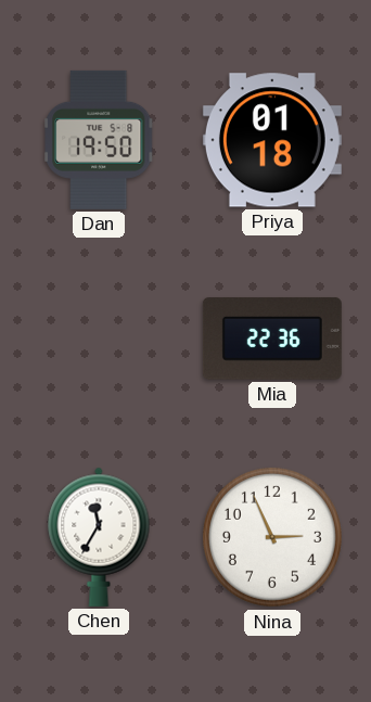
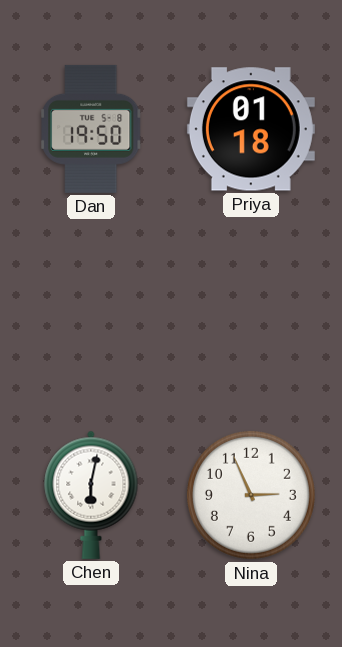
Mia: 22:36 -> none
Chen: 11:35 -> 6:02
